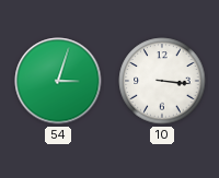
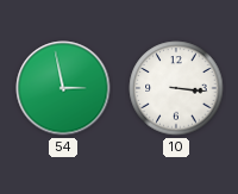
54: 3:03 -> 2:58
